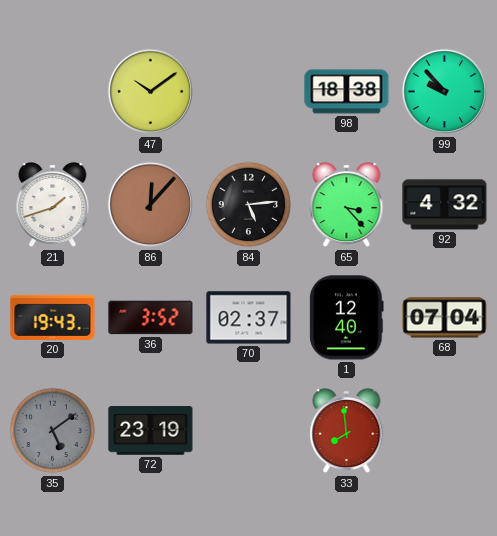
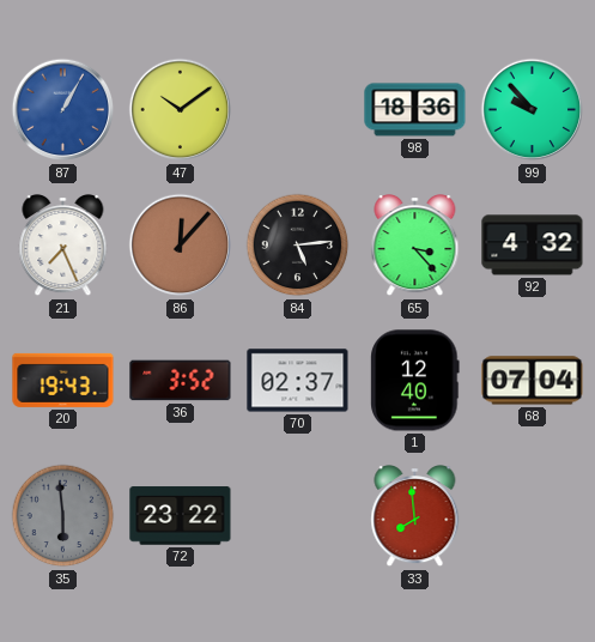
87: none -> 1:05
98: 18:38 -> 18:36
21: 1:42 -> 7:26
35: 5:09 -> 5:59
72: 23:19 -> 23:22
